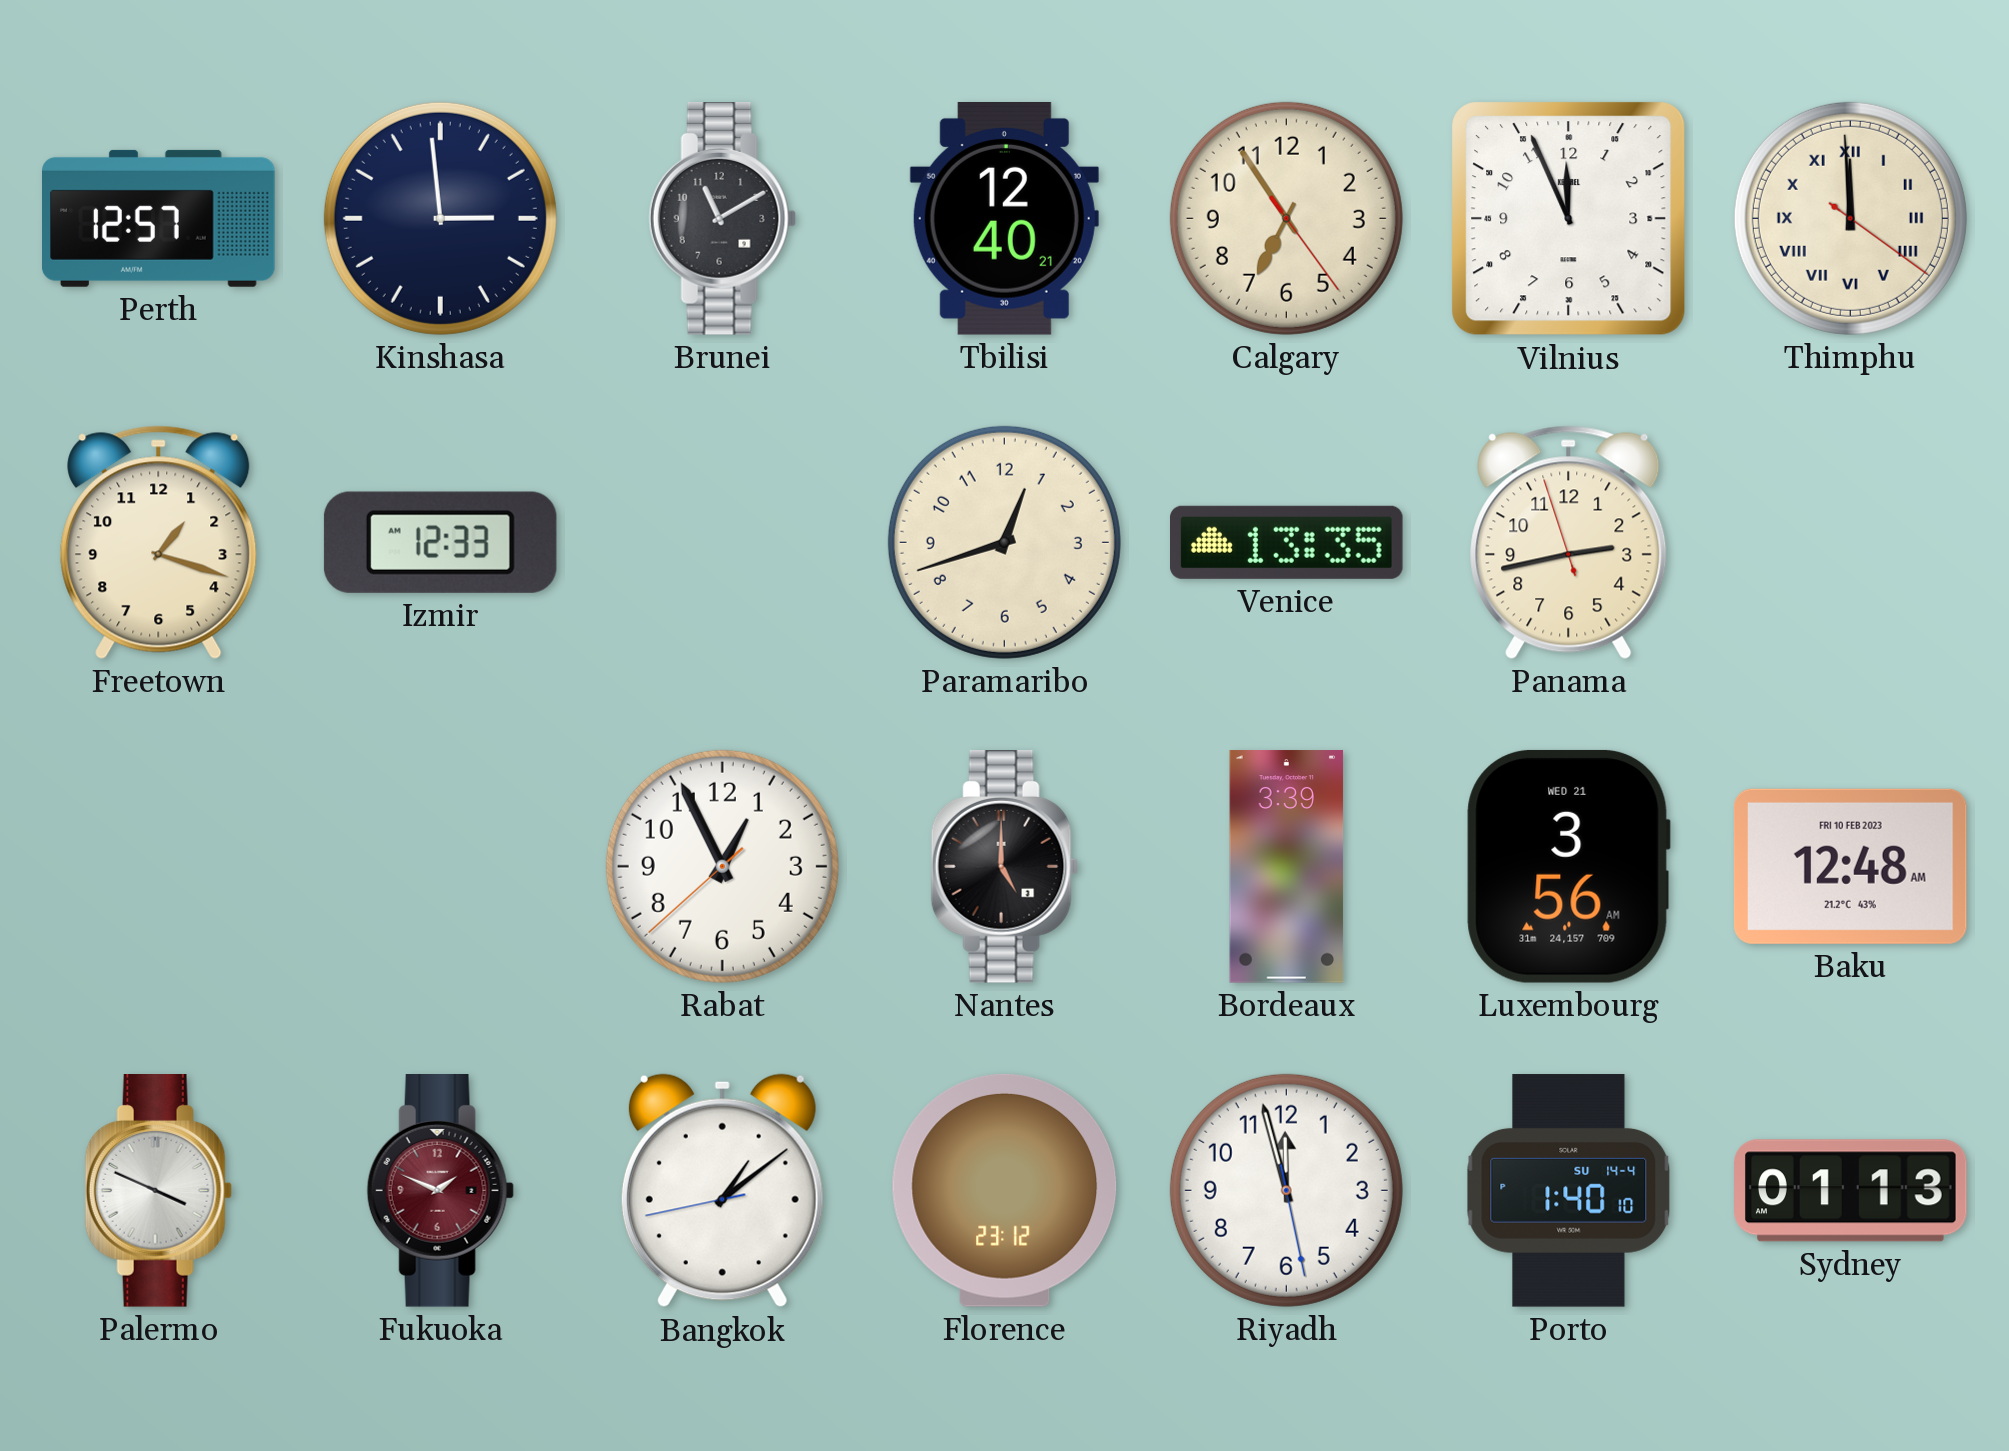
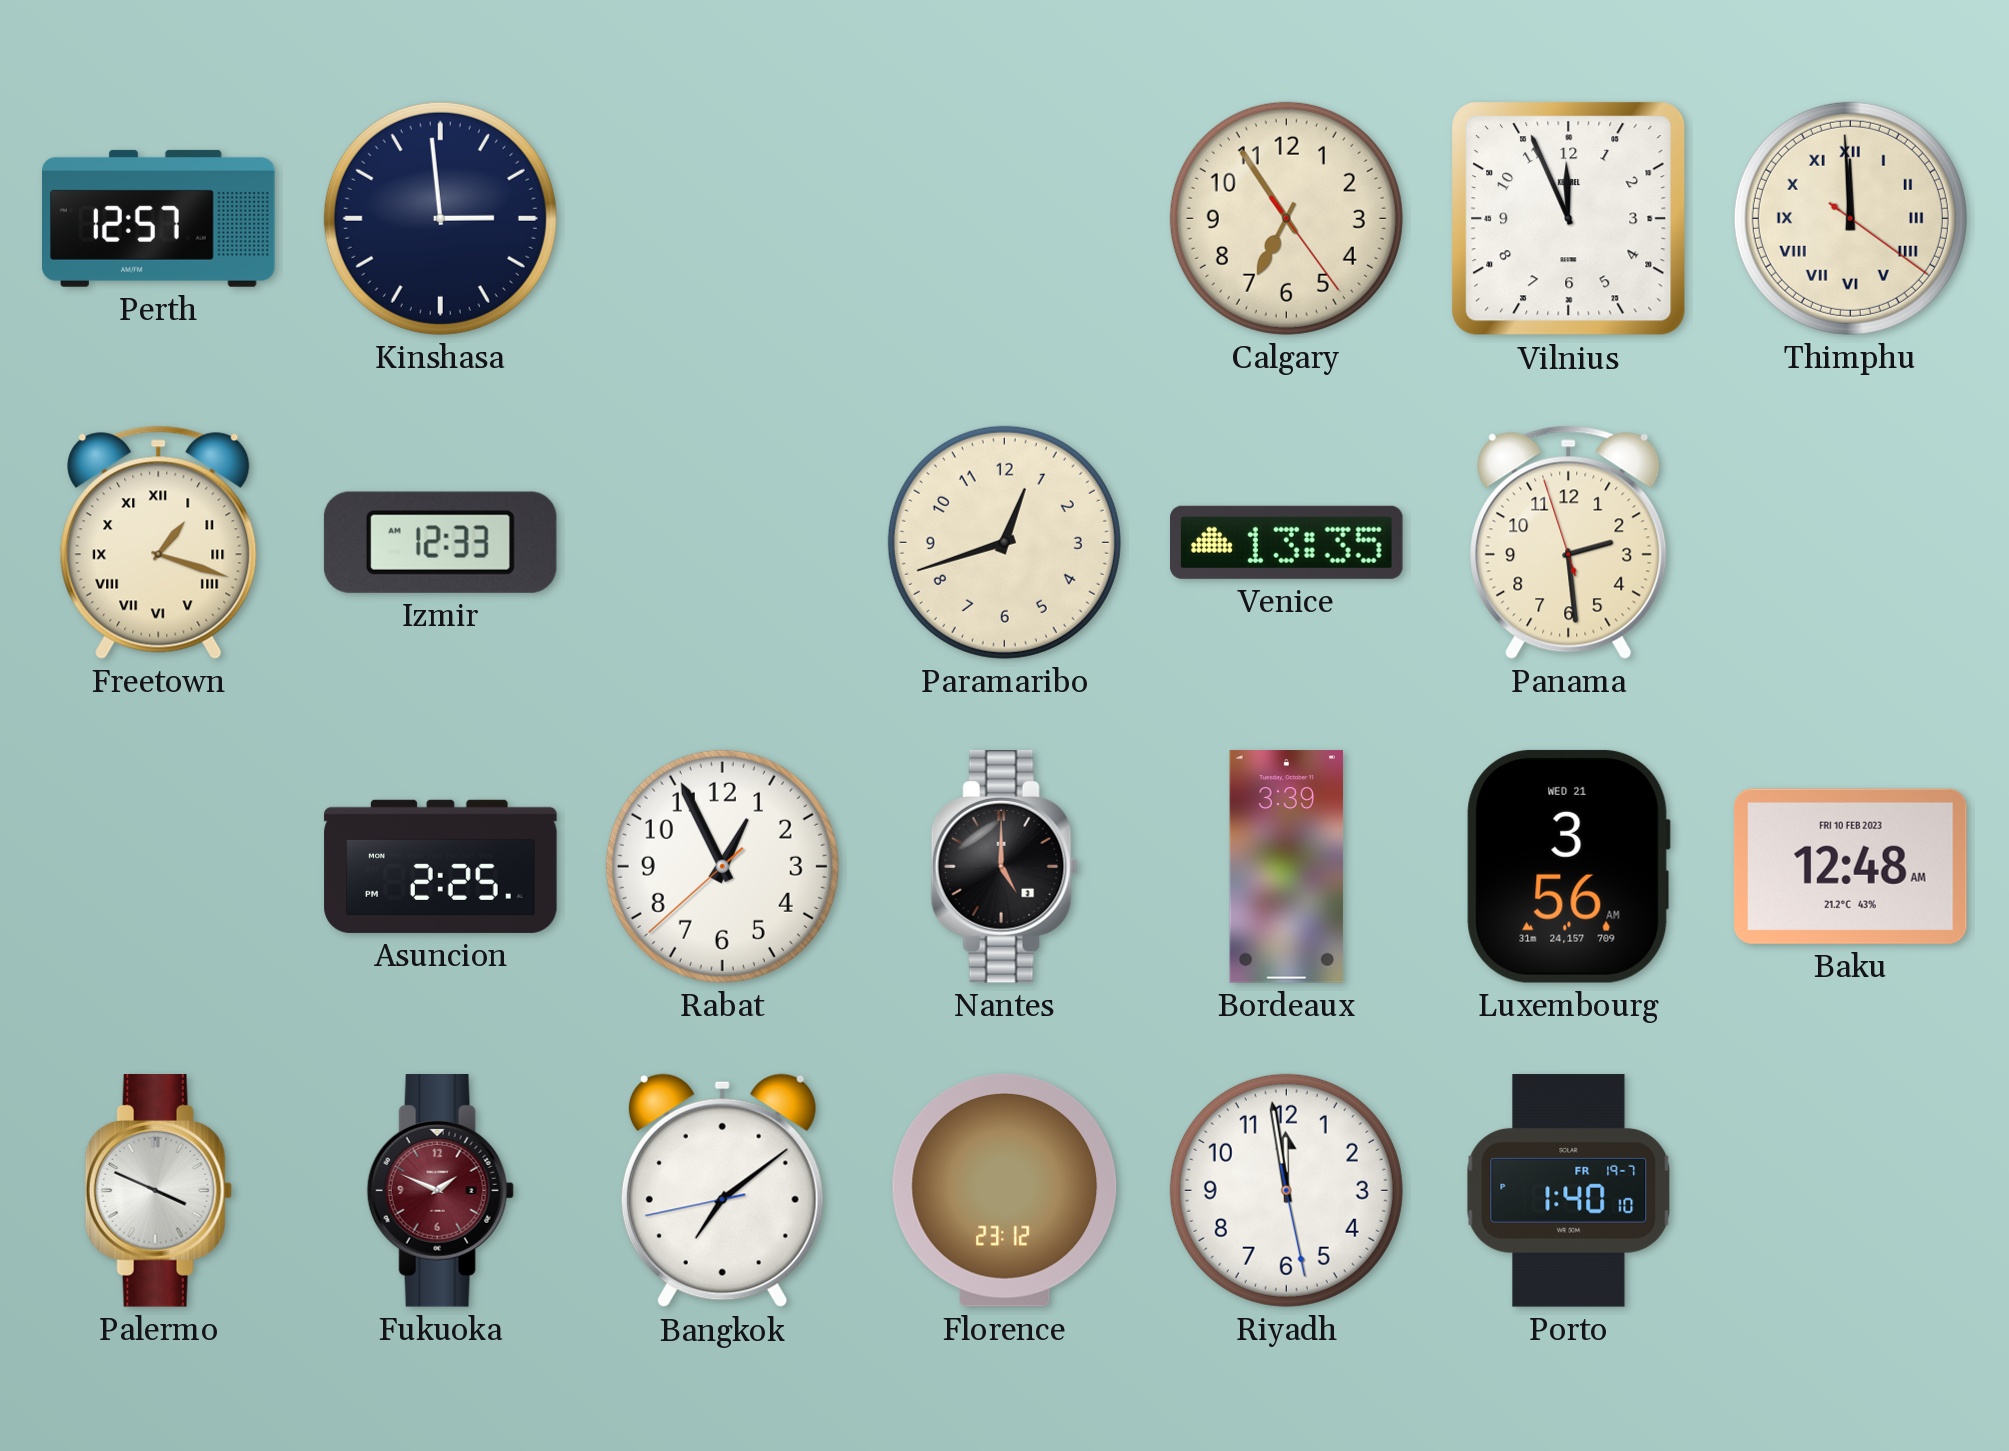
Brunei: 11:10 -> none
Tbilisi: 12:40 -> none
Freetown numerals: Arabic -> Roman
Panama: 2:42 -> 2:28
Asuncion: none -> 2:25
Bangkok: 1:08 -> 7:08
Riyadh: 11:57 -> 11:58
Porto date: SU 14-4 -> FR 19-7
Sydney: 01:13 -> none
